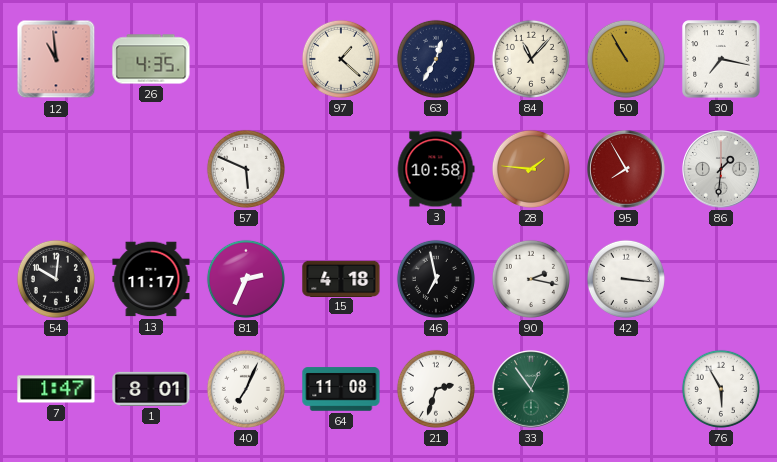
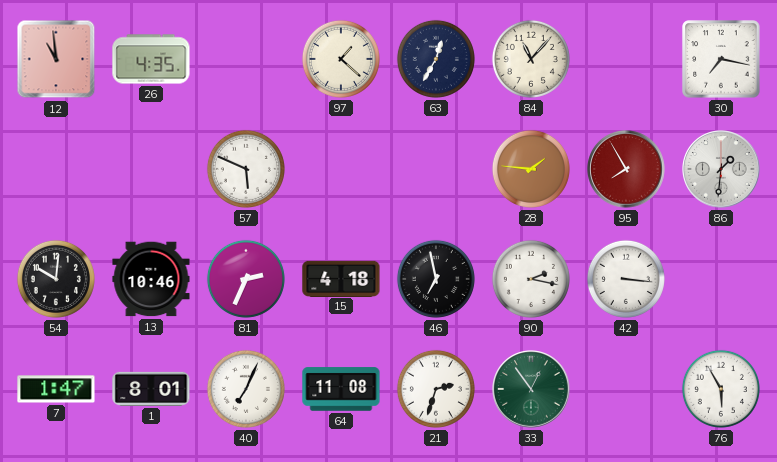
50: 10:55 -> none
3: 10:58 -> none
13: 11:17 -> 10:46
